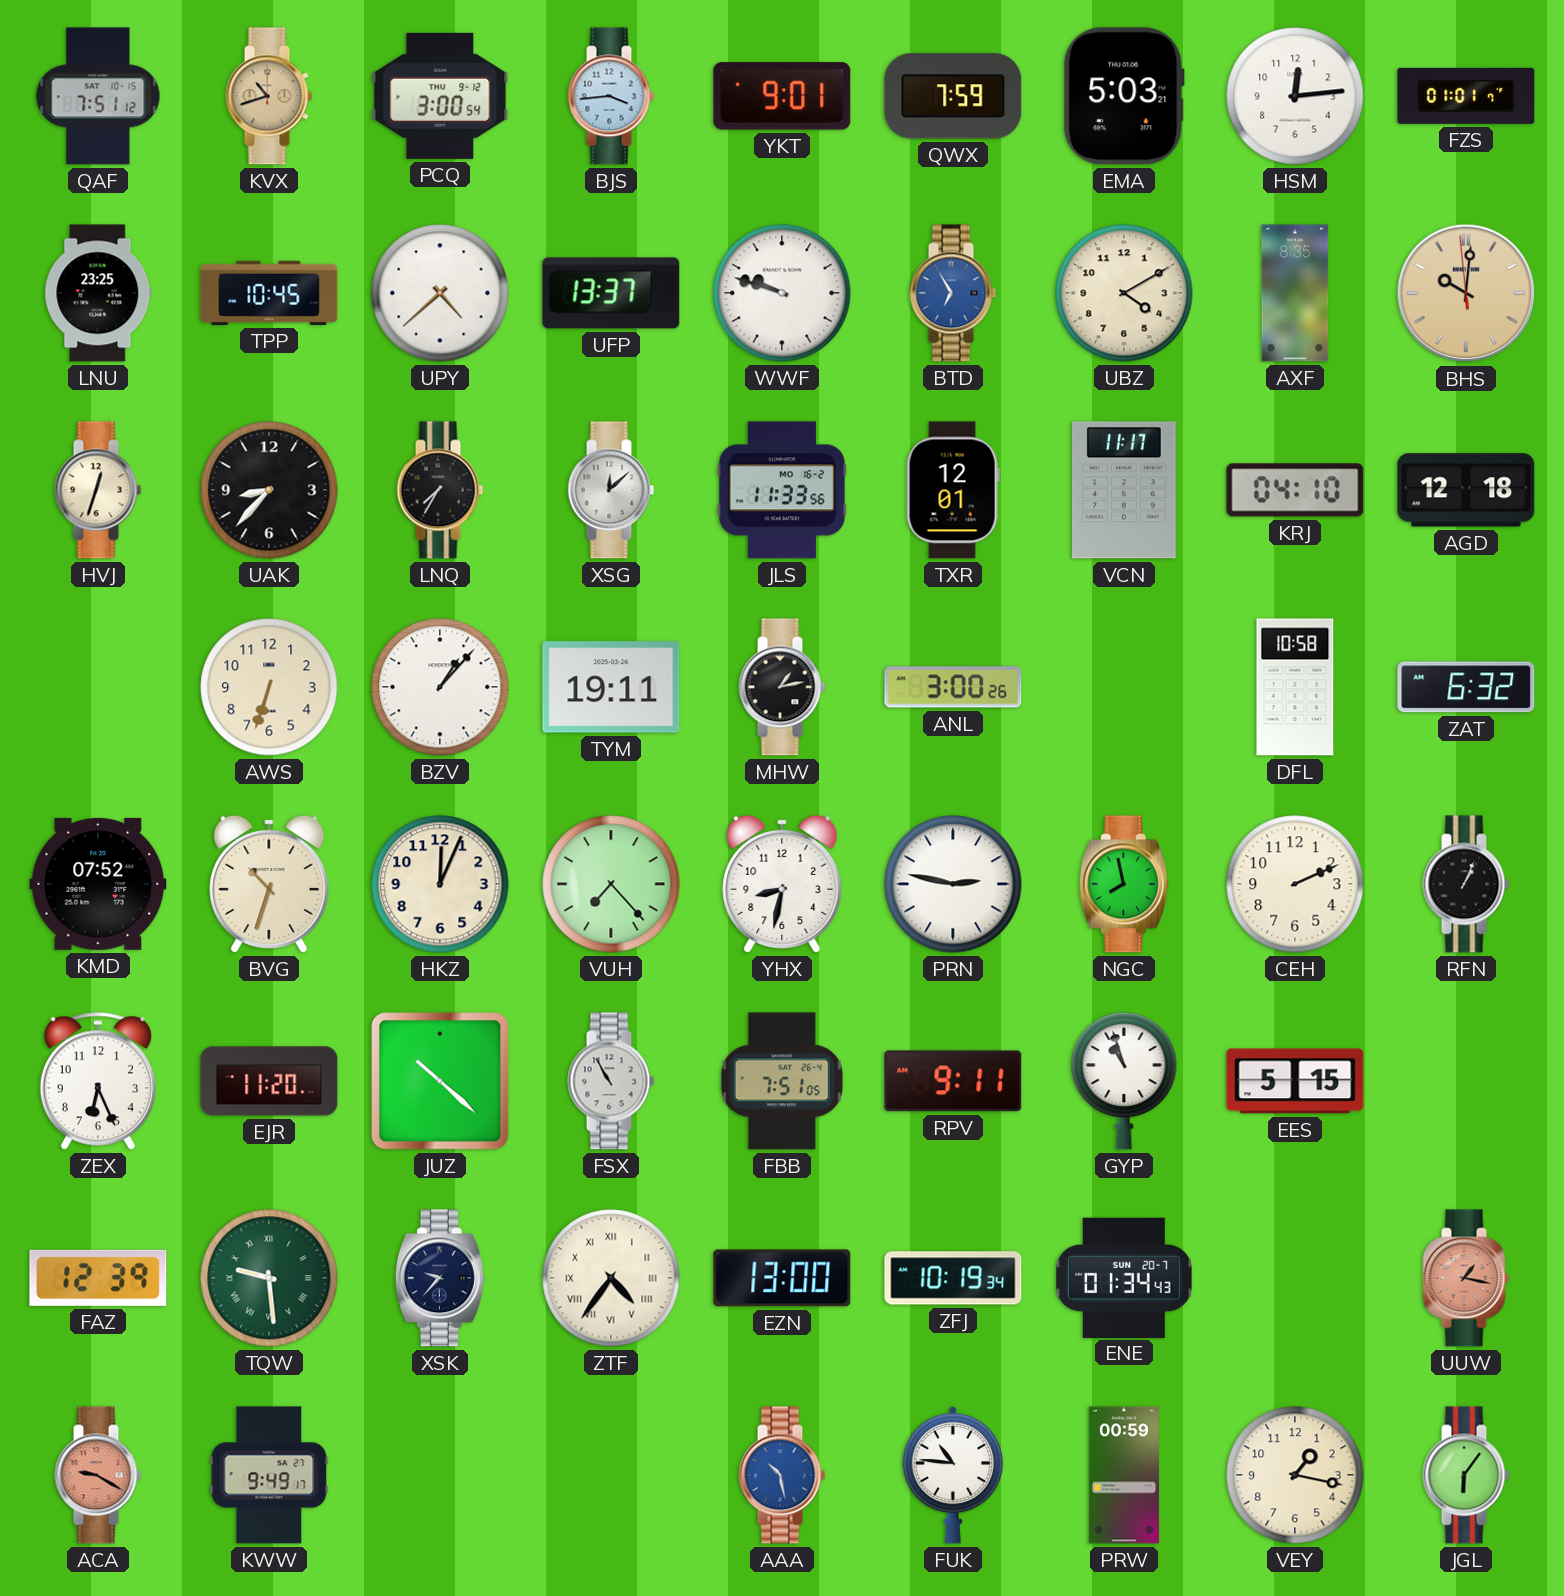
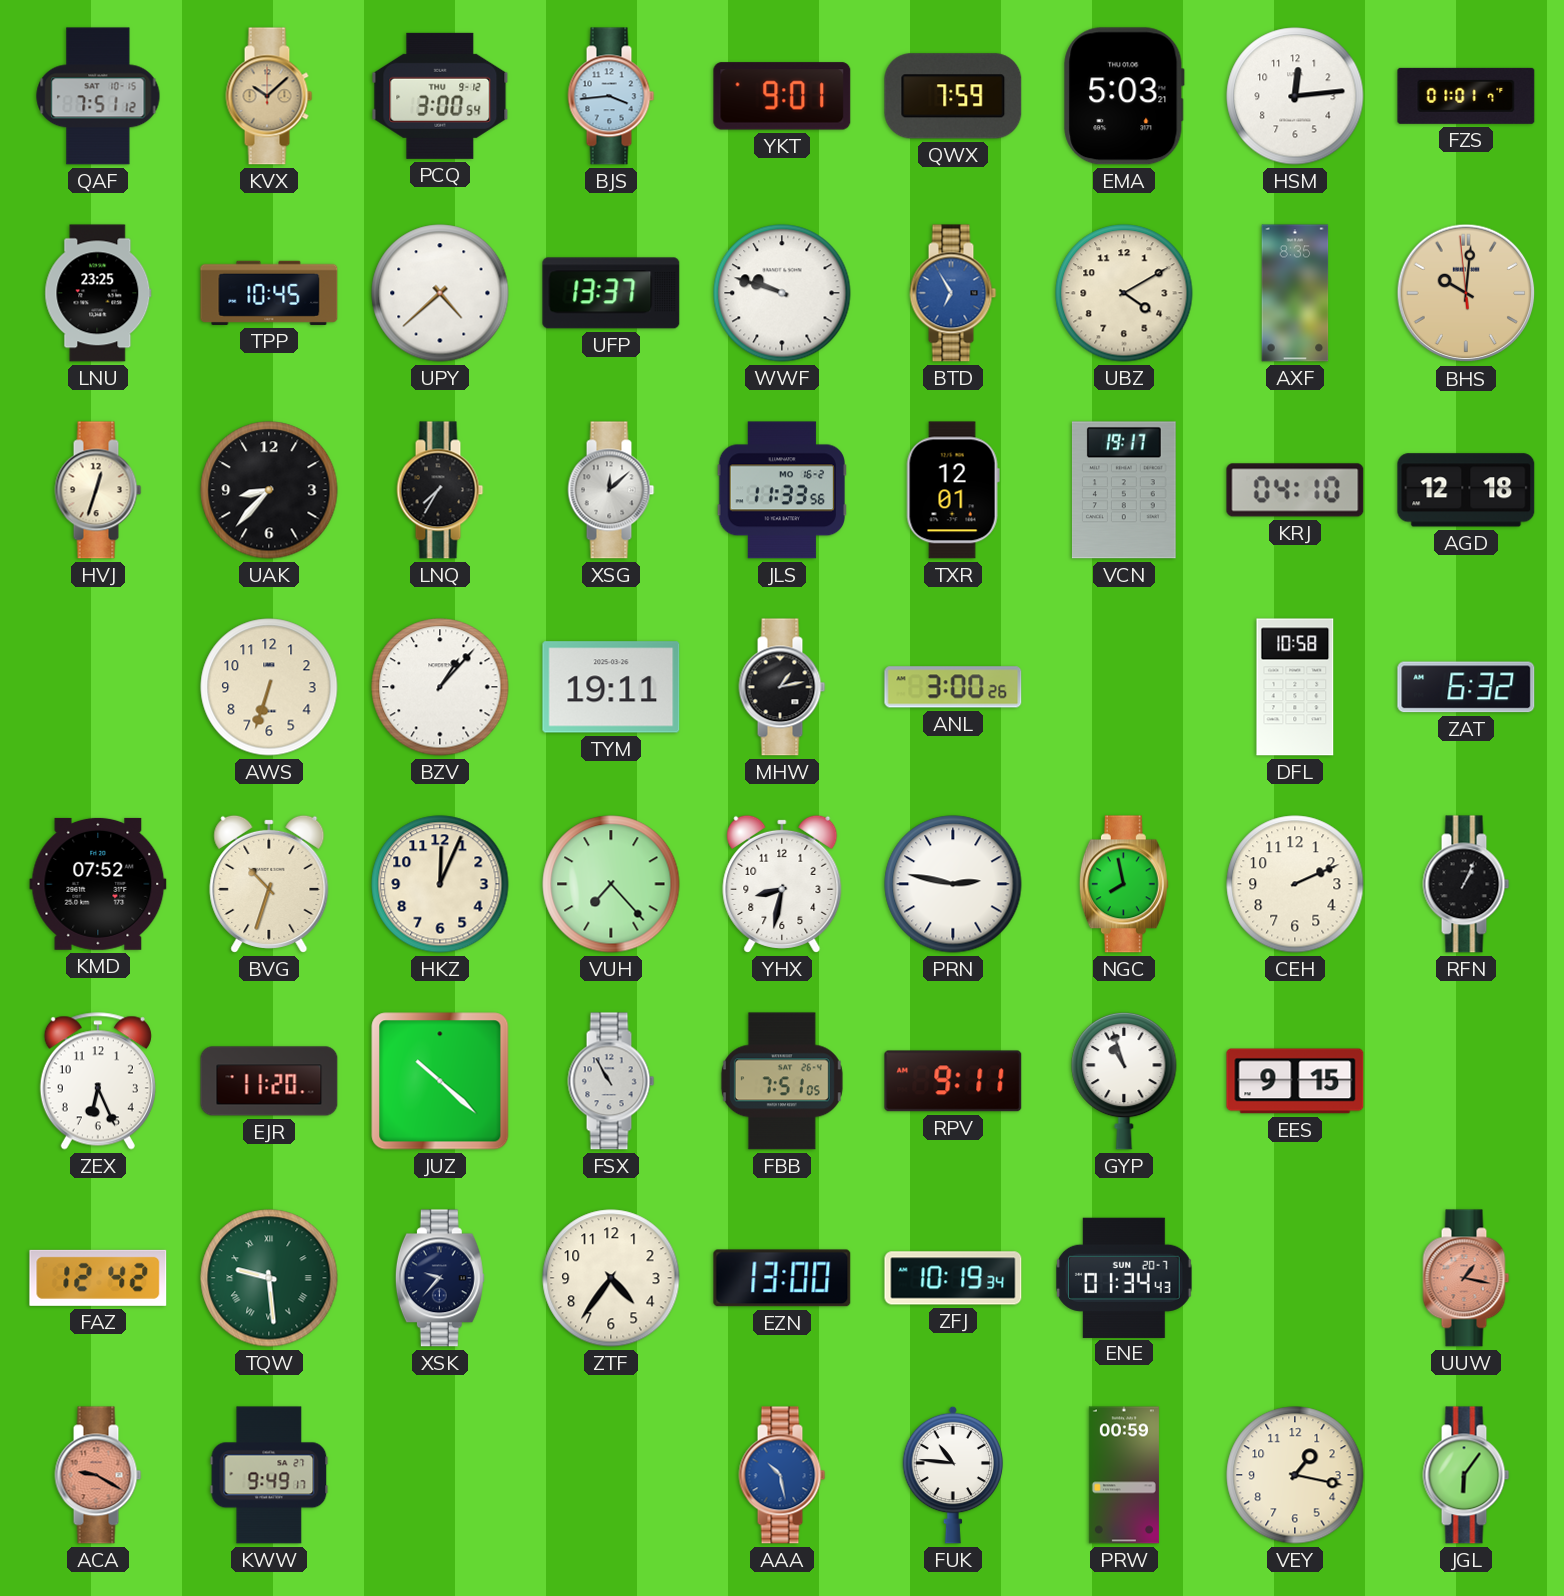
KVX: 10:42 -> 10:08
VCN: 11:17 -> 19:17
EES: 5:15 -> 9:15
FAZ: 12:39 -> 12:42
ZTF numerals: Roman -> Arabic
